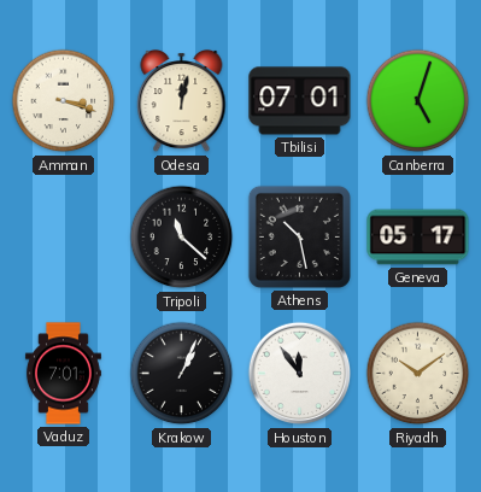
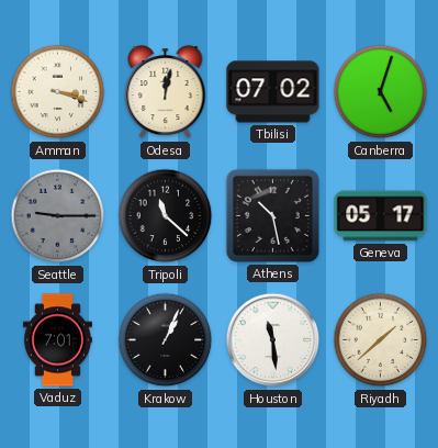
Tbilisi: 07:01 -> 07:02
Seattle: none -> 9:15
Houston: 11:54 -> 11:29
Riyadh: 10:09 -> 1:38
